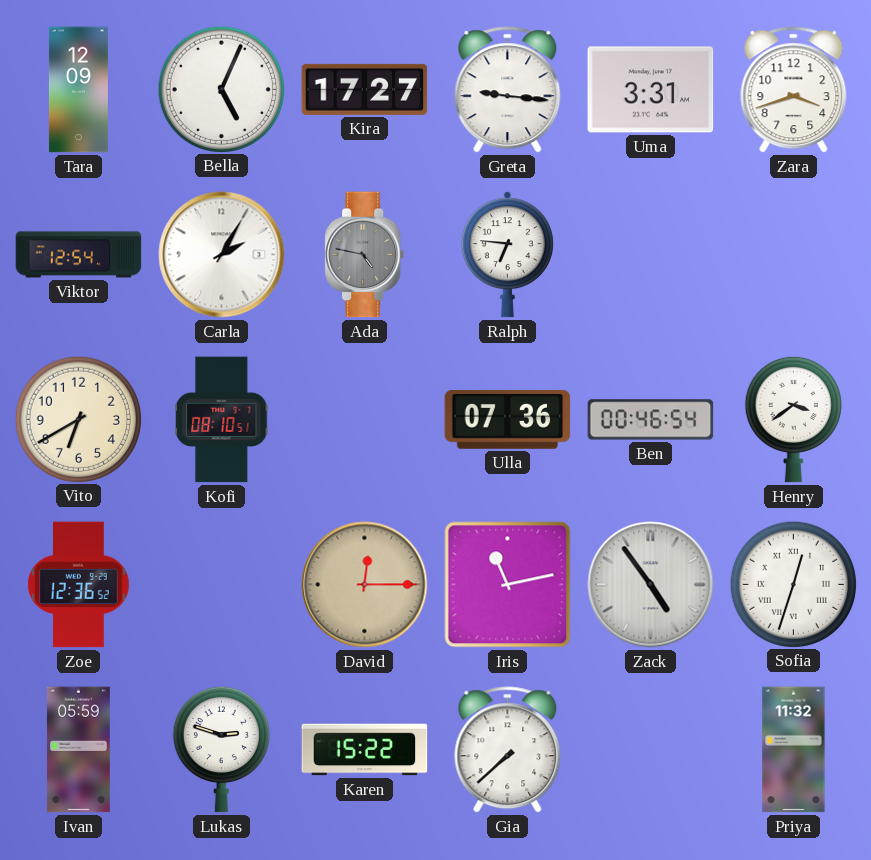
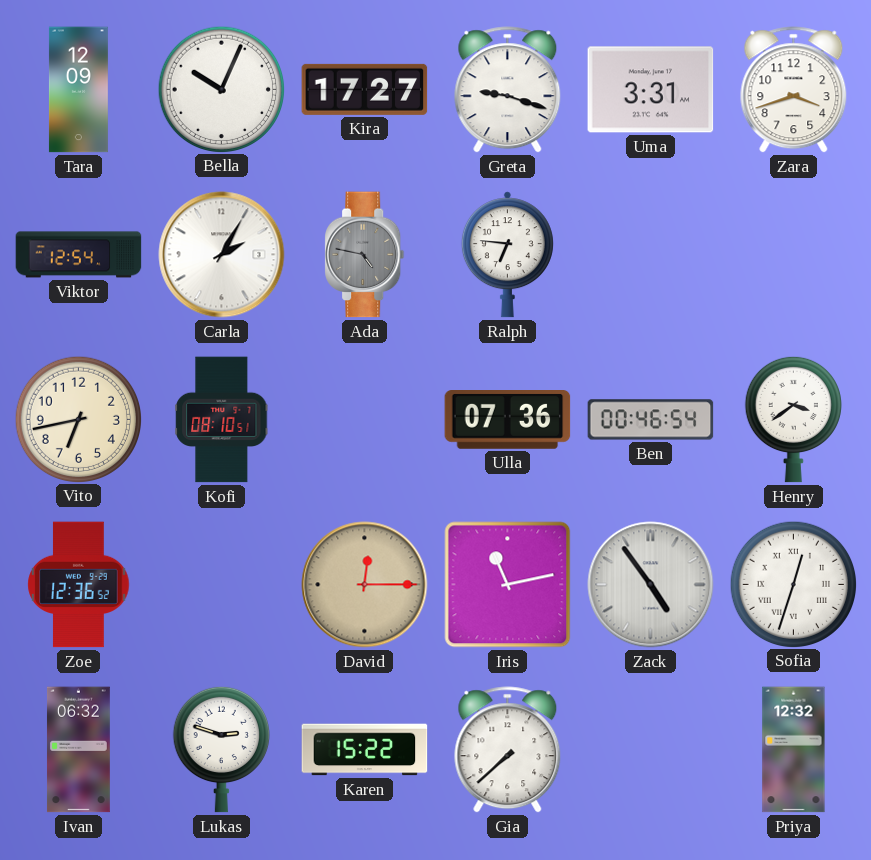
Bella: 5:04 -> 10:04
Greta: 9:16 -> 9:18
Vito: 6:40 -> 6:43
Ivan: 05:59 -> 06:32
Priya: 11:32 -> 12:32
